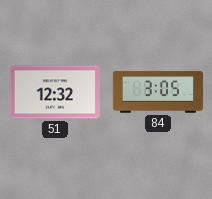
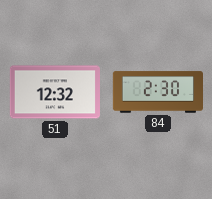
84: 3:05 -> 2:30
